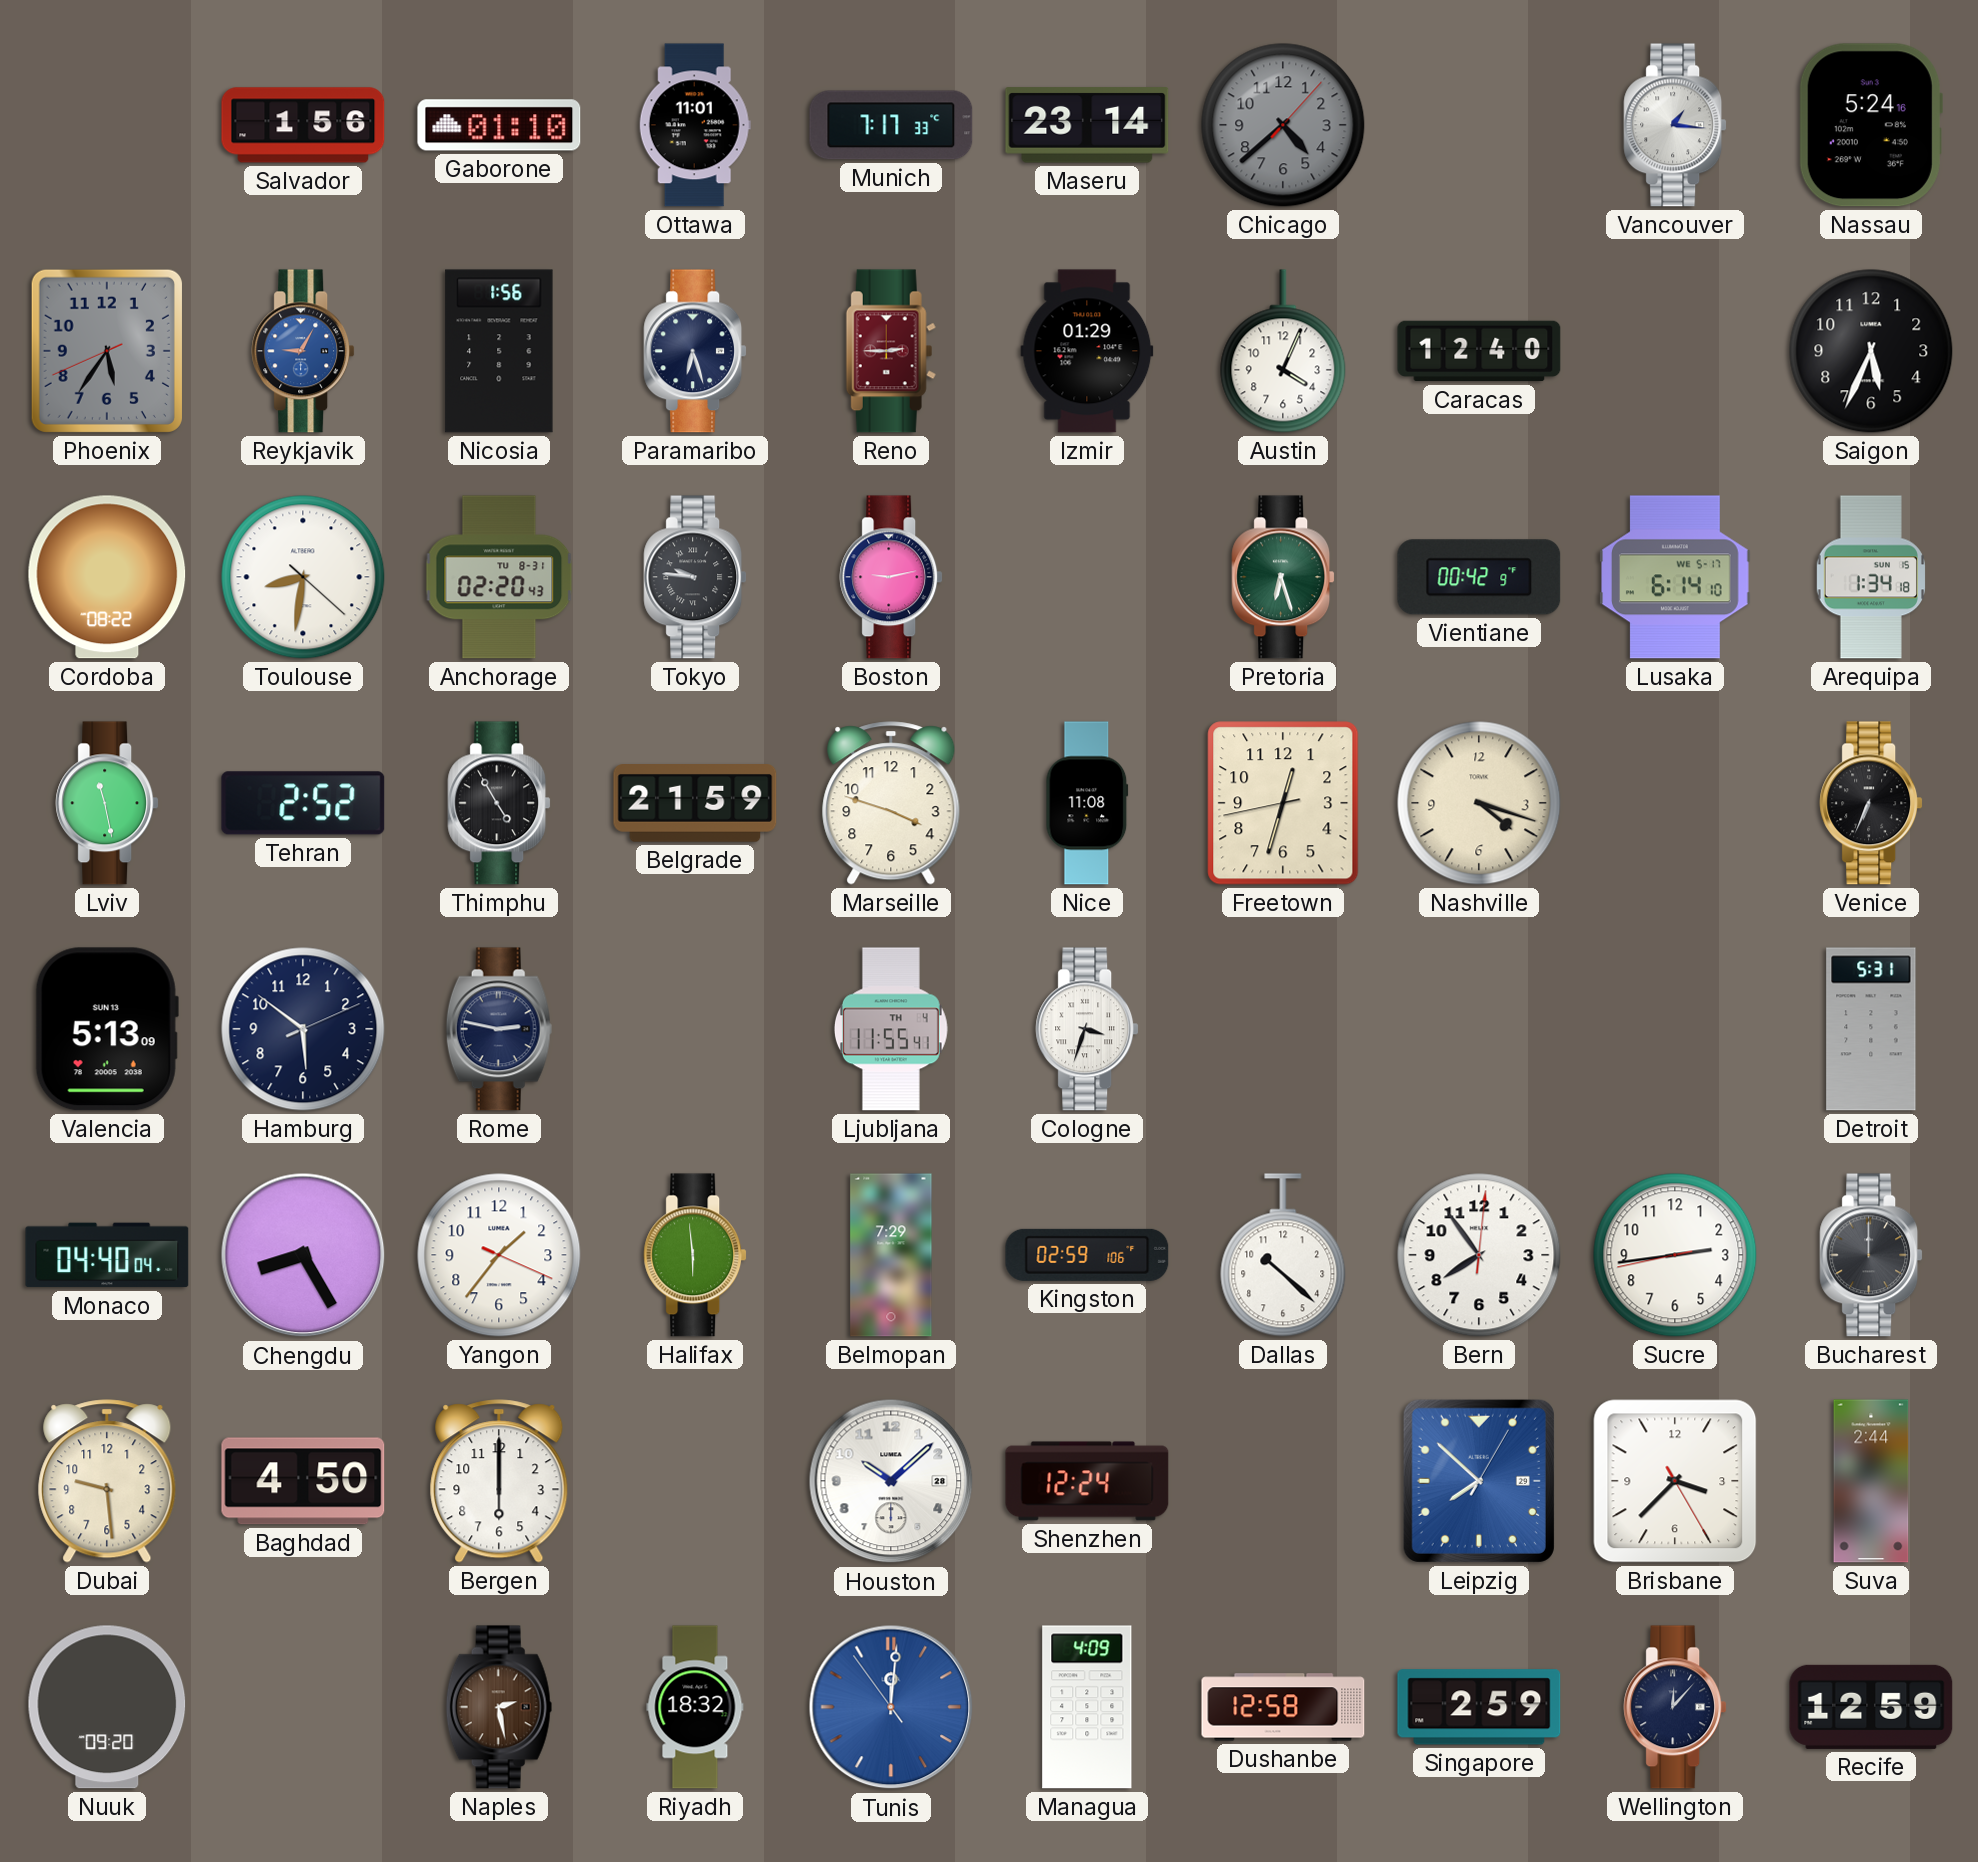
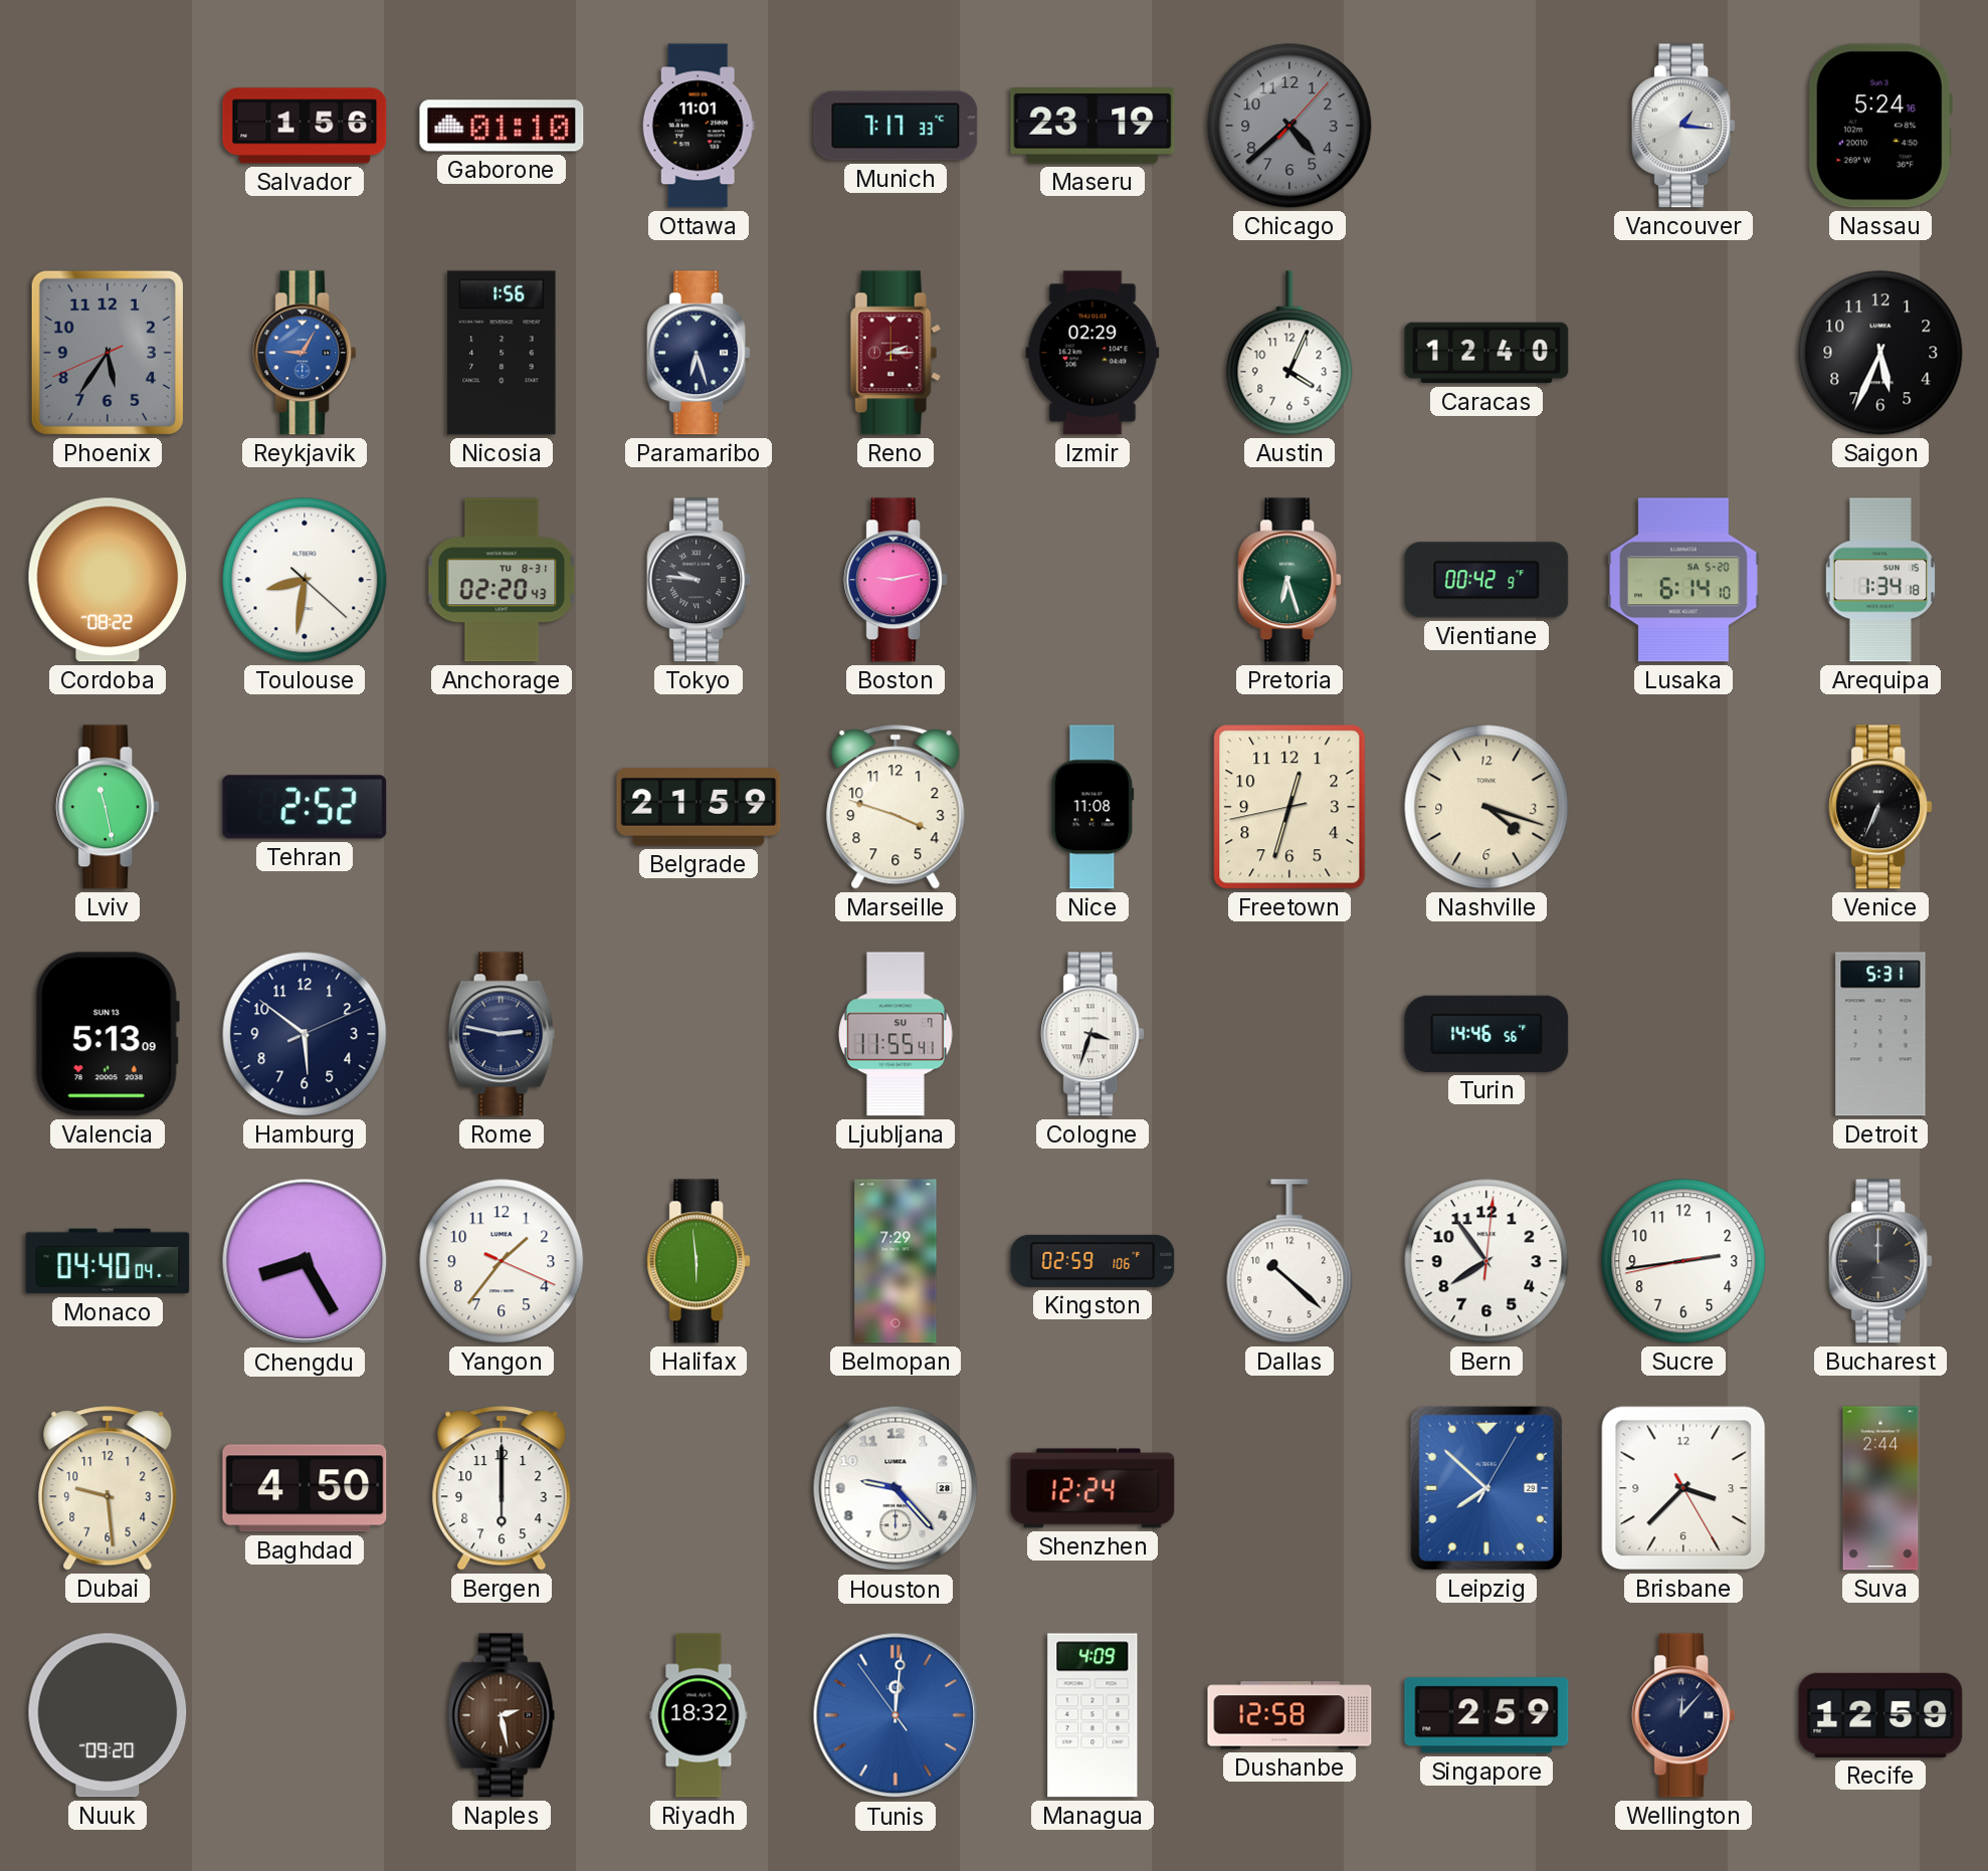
Maseru: 23:14 -> 23:19
Reno: 2:45 -> 2:15
Izmir: 01:29 -> 02:29
Lusaka date: WE 5-17 -> SA 5-20
Thimphu: 4:55 -> none
Ljubljana date: TH 4 -> SU 7
Turin: none -> 14:46
Houston: 10:08 -> 9:23
